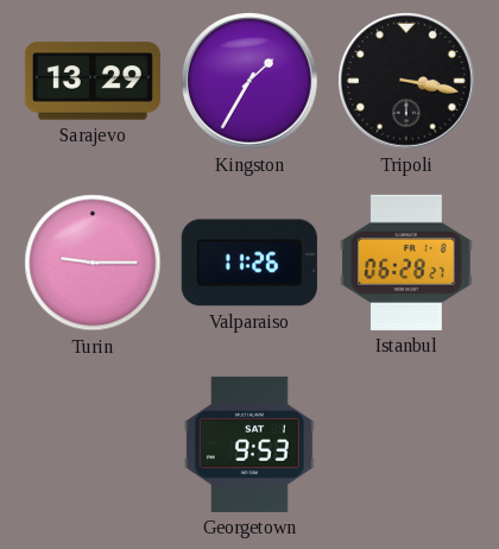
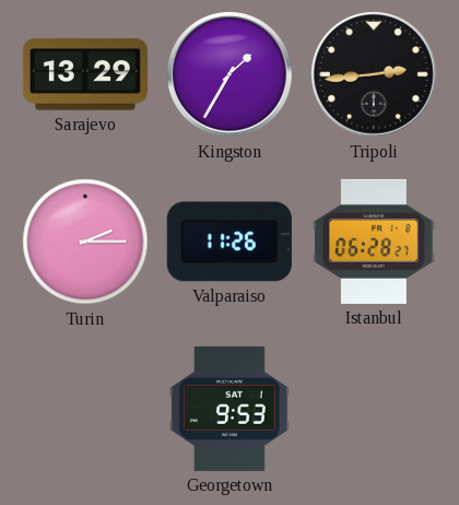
Tripoli: 3:17 -> 2:44
Turin: 9:15 -> 2:15
